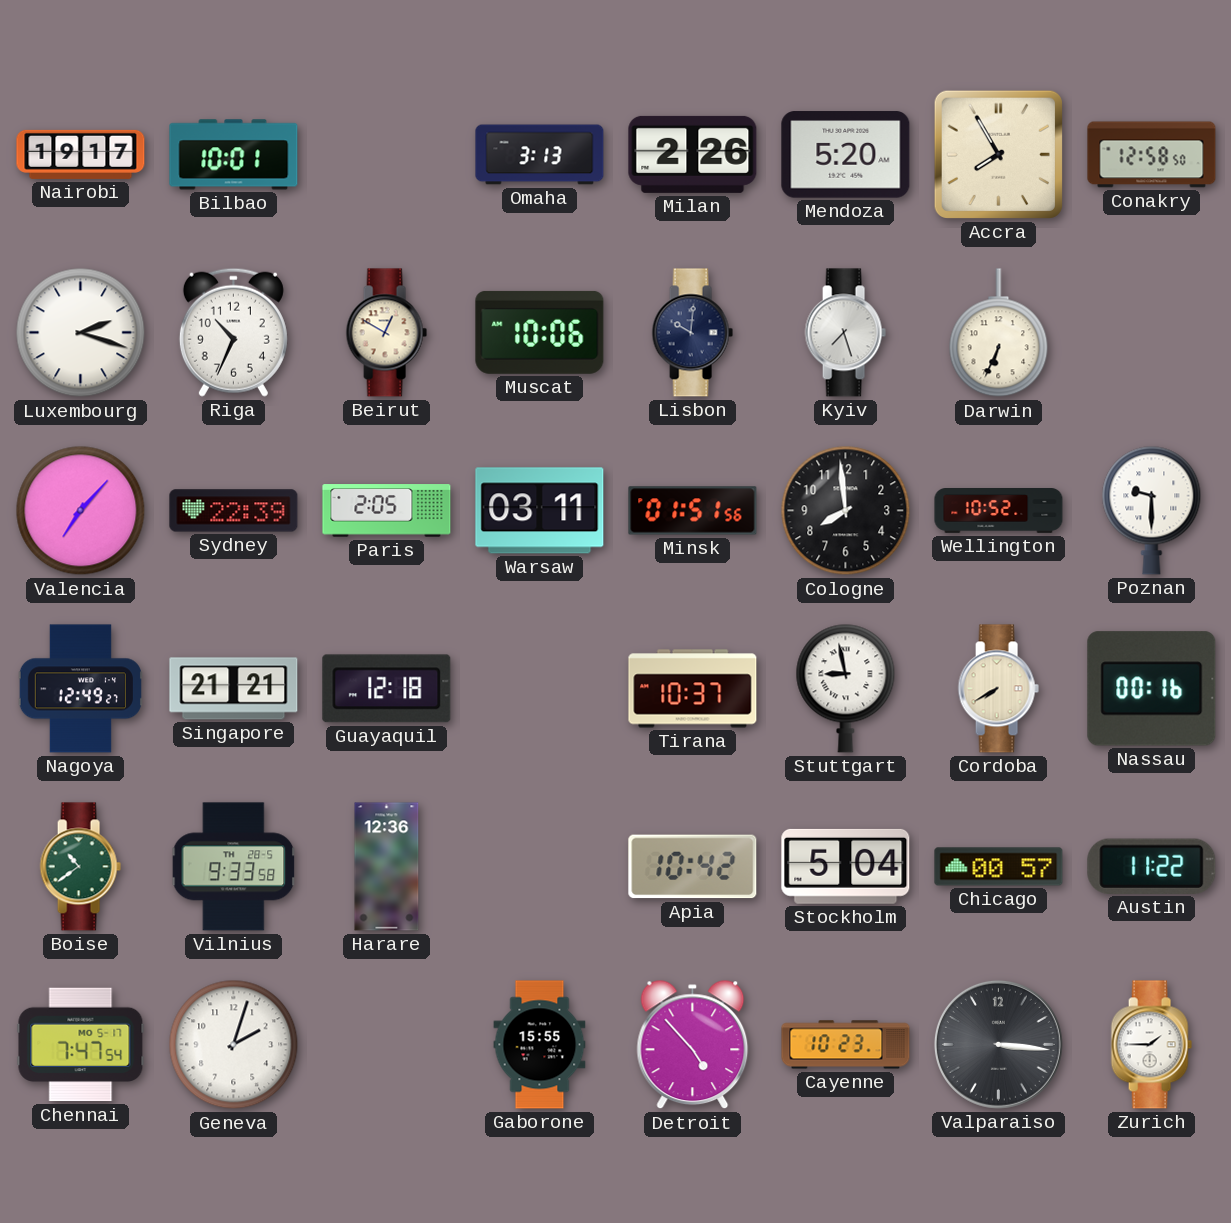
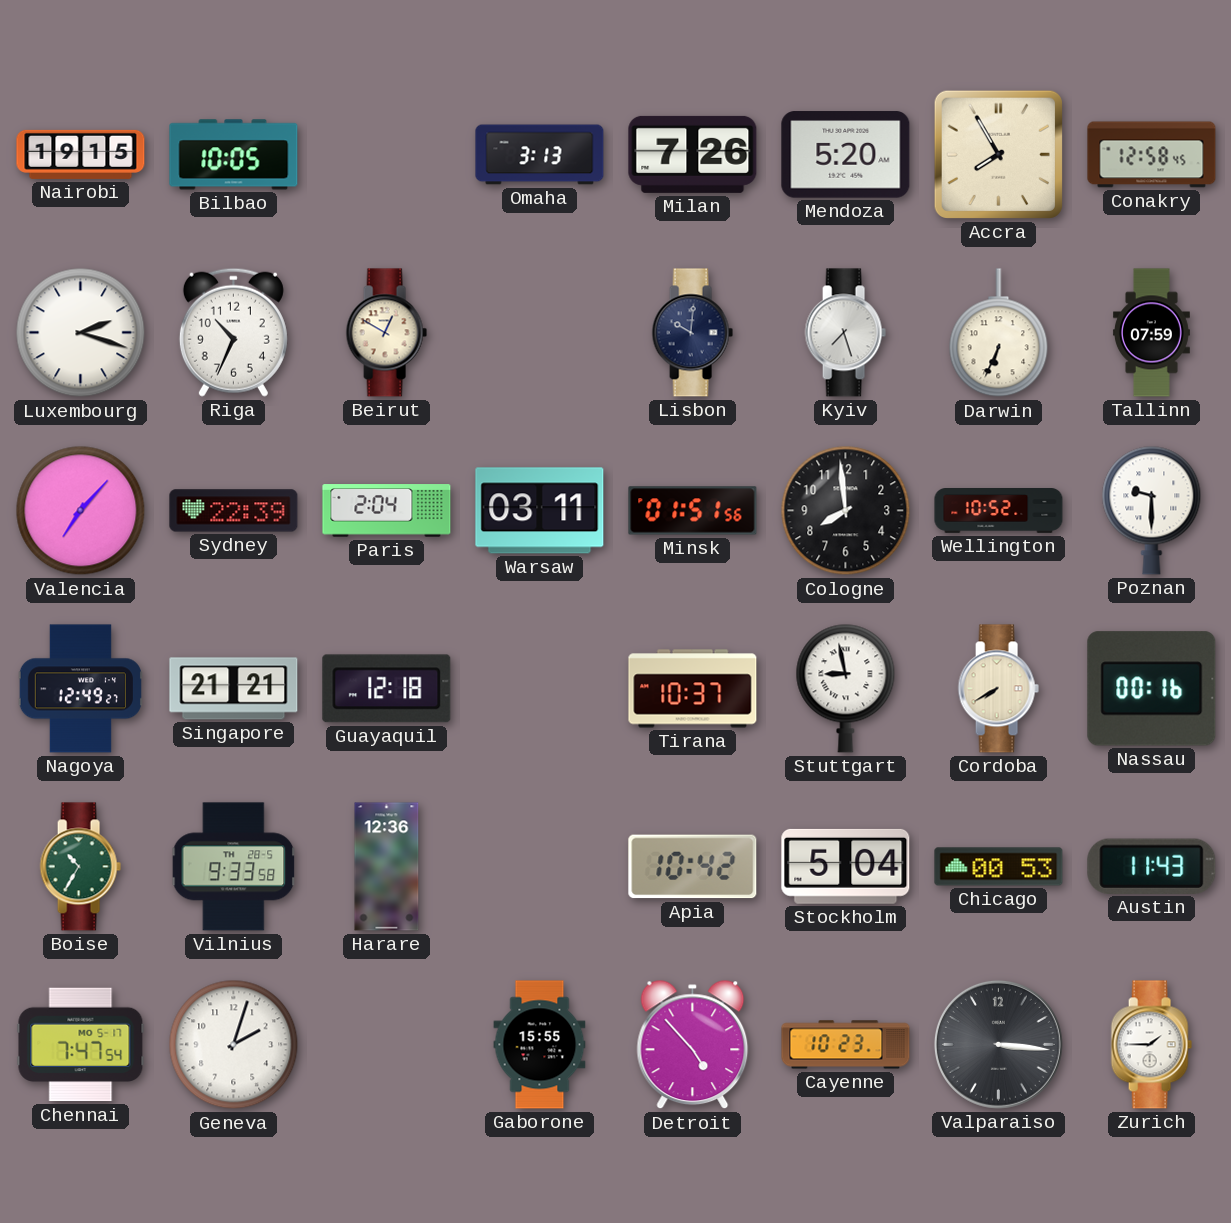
Nairobi: 19:17 -> 19:15
Bilbao: 10:01 -> 10:05
Milan: 2:26 -> 7:26
Conakry: 12:58:50 -> 12:58:45
Muscat: 10:06 -> none
Tallinn: none -> 07:59
Paris: 2:05 -> 2:04
Boise: 10:39 -> 10:35
Chicago: 00:57 -> 00:53
Austin: 11:22 -> 11:43
